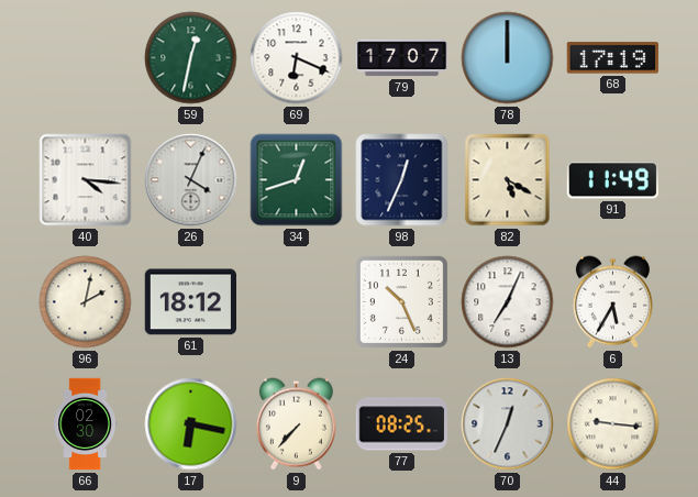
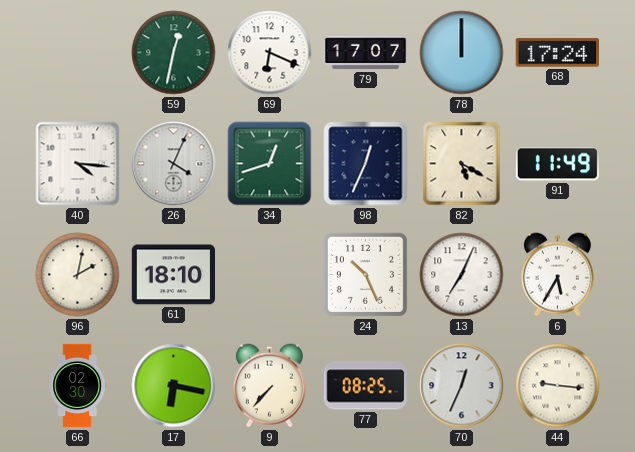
68: 17:19 -> 17:24
61: 18:12 -> 18:10
